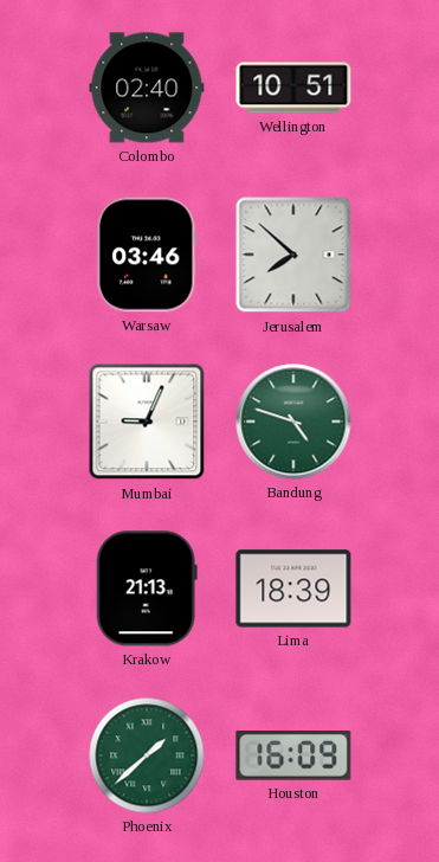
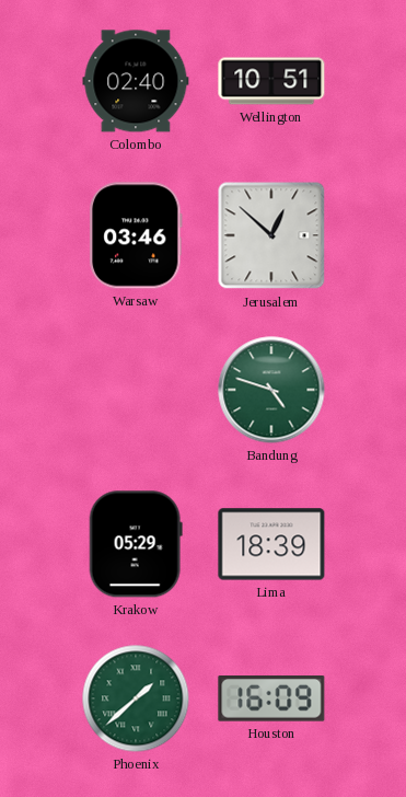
Jerusalem: 7:52 -> 12:52
Mumbai: 9:04 -> none
Krakow: 21:13 -> 05:29
